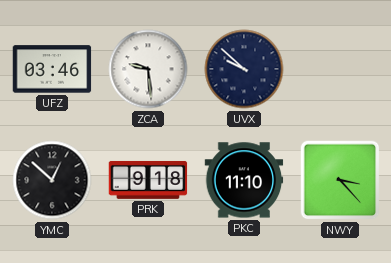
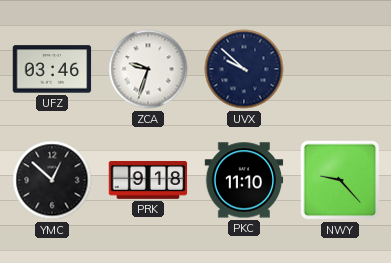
ZCA: 9:29 -> 9:33
NWY: 3:23 -> 9:23
